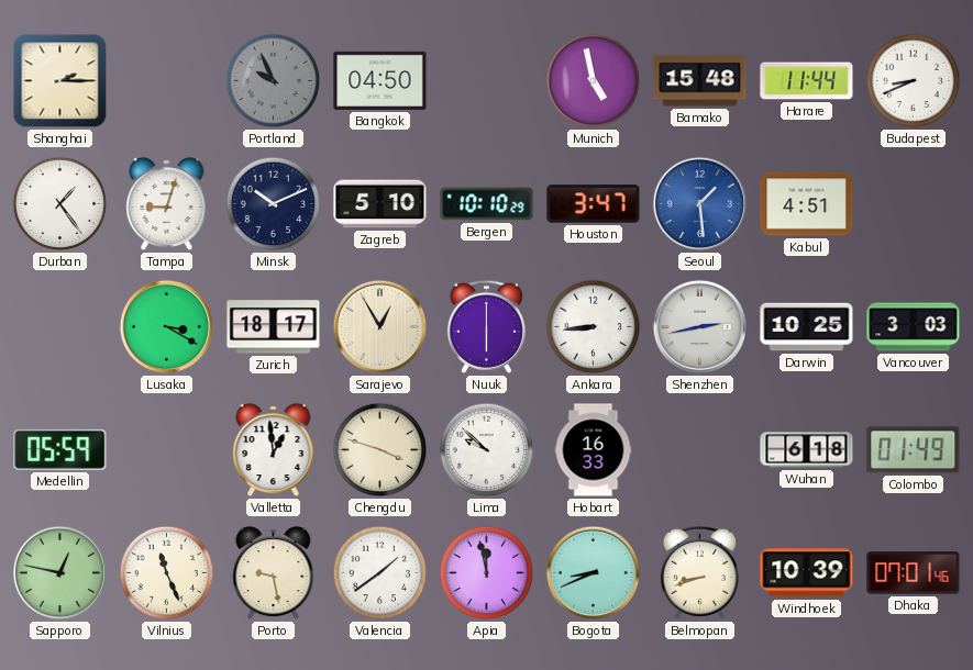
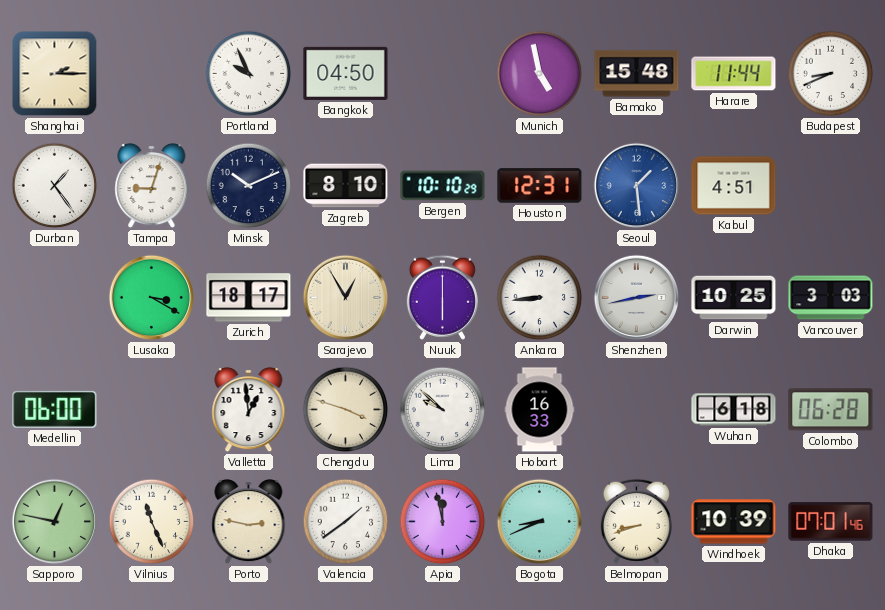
Portland dial: grey -> white
Zagreb: 5:10 -> 8:10
Houston: 3:47 -> 12:31
Medellin: 05:59 -> 06:00
Colombo: 01:49 -> 06:28
Porto: 9:28 -> 2:47
